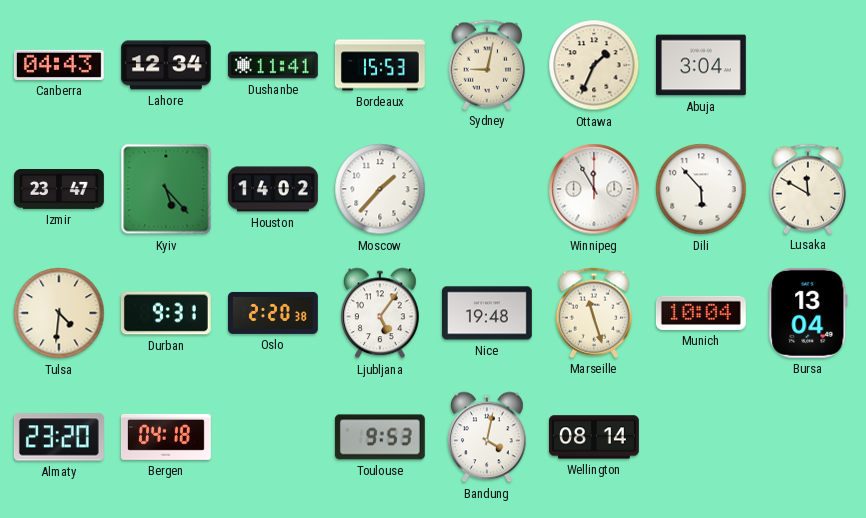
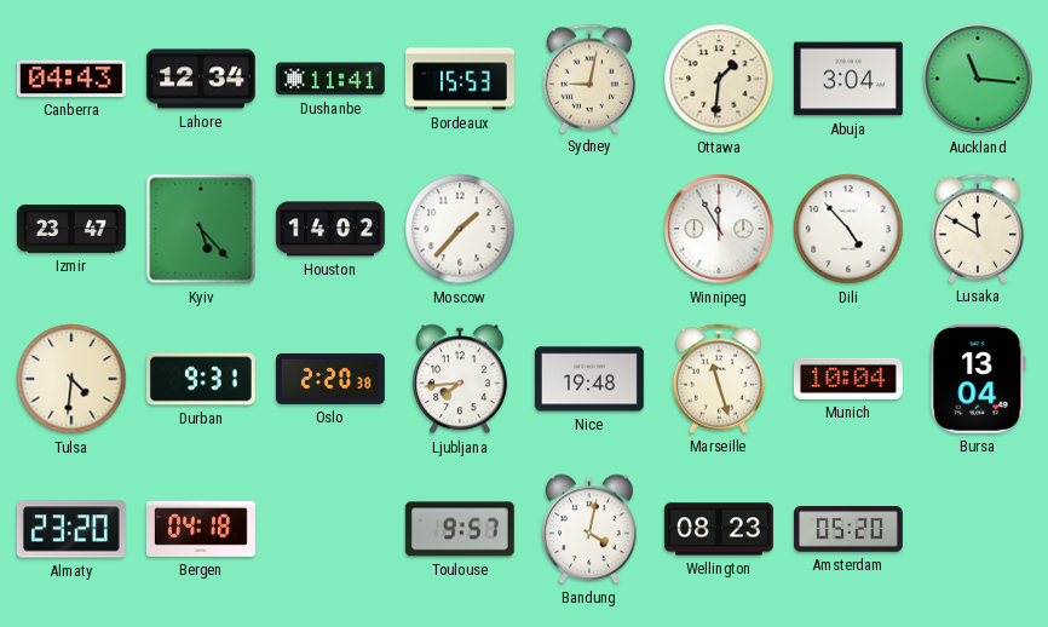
Ottawa: 1:34 -> 1:31
Auckland: none -> 11:16
Dili: 5:53 -> 4:53
Ljubljana: 5:06 -> 7:44
Toulouse: 9:53 -> 9:57
Wellington: 08:14 -> 08:23
Amsterdam: none -> 05:20
